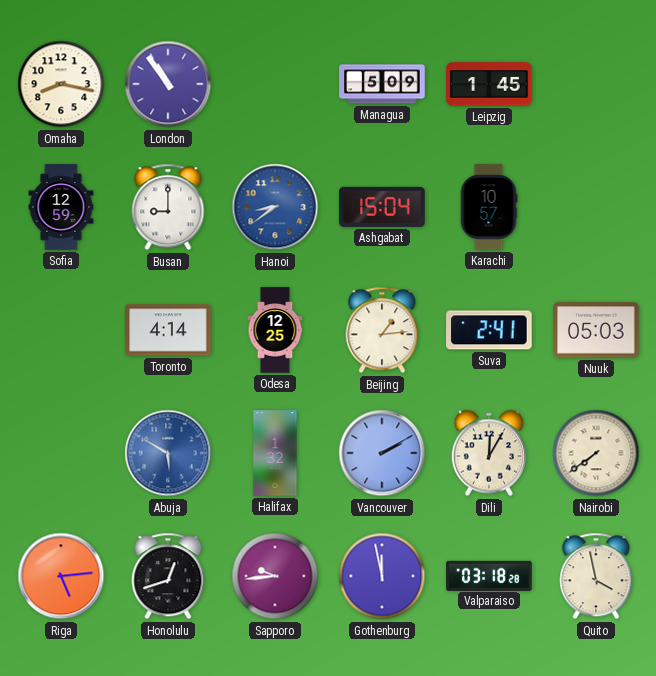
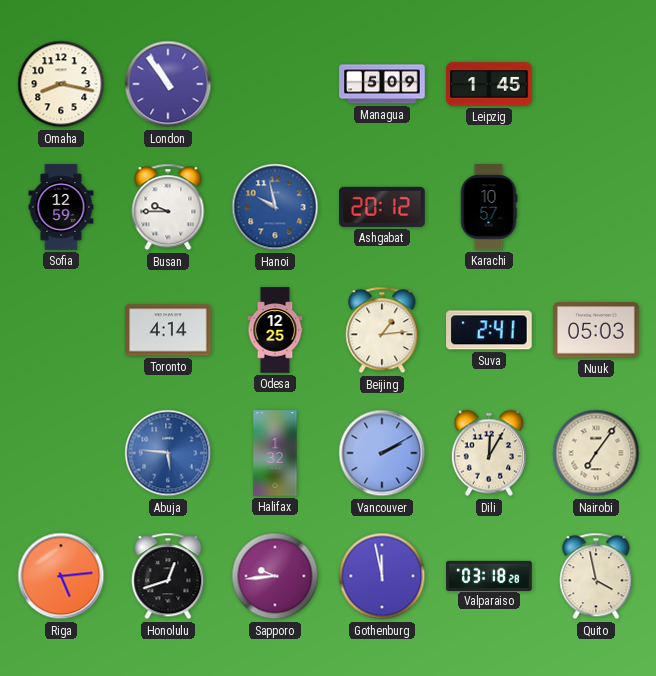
Busan: 9:00 -> 9:45
Hanoi: 8:39 -> 9:58
Ashgabat: 15:04 -> 20:12
Abuja: 5:50 -> 5:46
Nairobi: 7:39 -> 7:06
